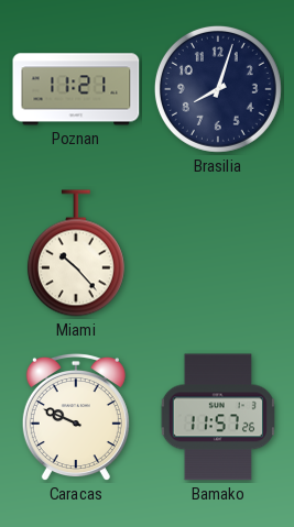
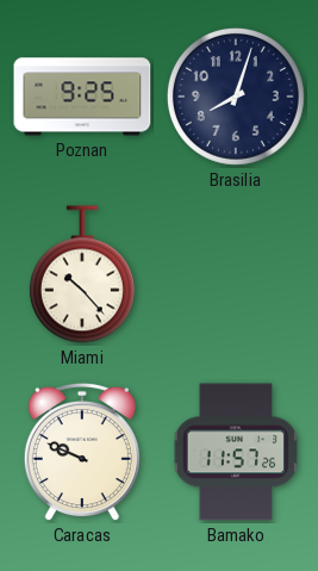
Poznan: 11:21 -> 9:25
